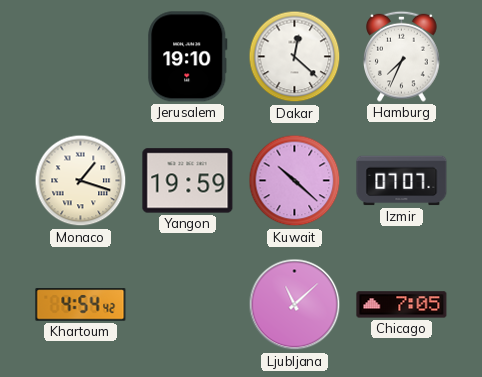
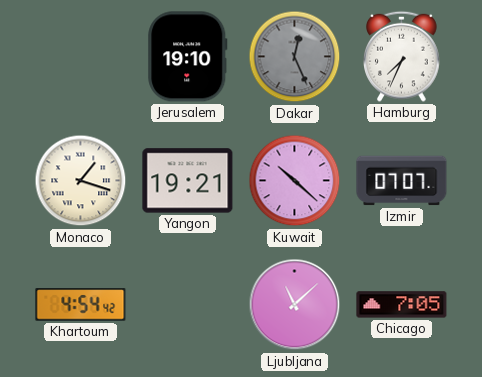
Dakar: 12:22 -> 12:26
Dakar dial: white -> grey
Yangon: 19:59 -> 19:21
